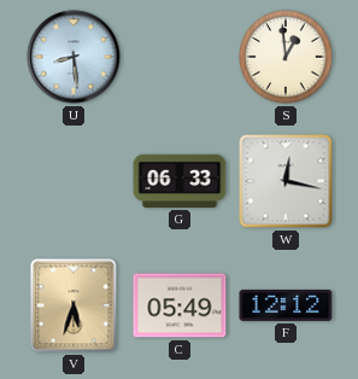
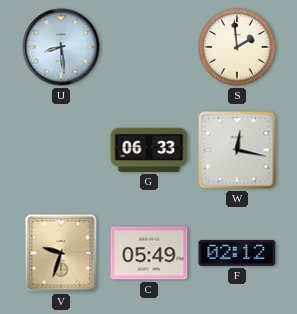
S: 12:59 -> 1:59
V: 5:33 -> 9:33
F: 12:12 -> 02:12
